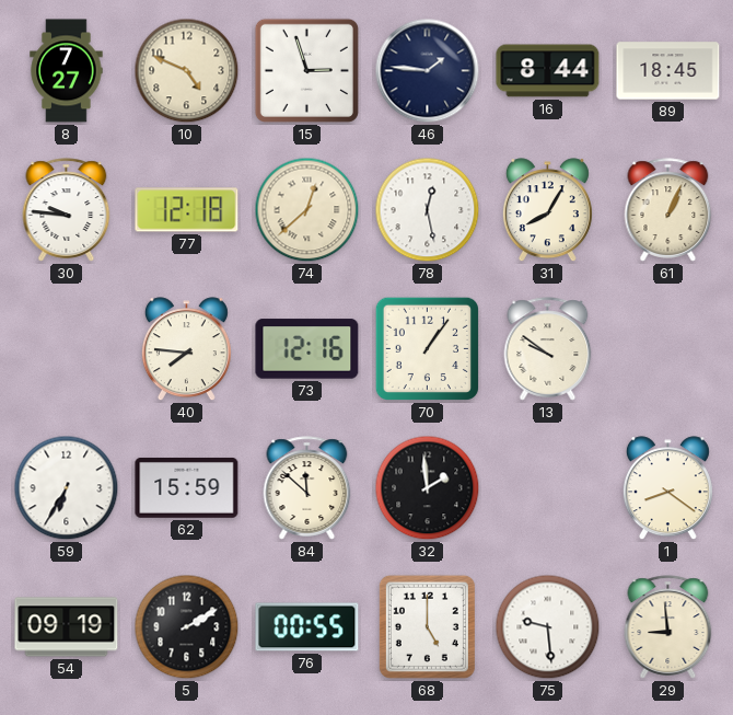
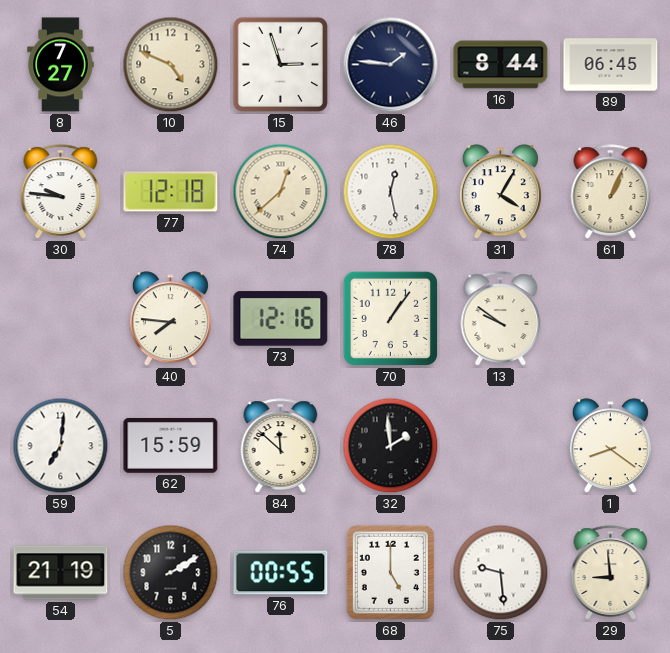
89: 18:45 -> 06:45
31: 8:05 -> 4:05
59: 6:35 -> 7:01
54: 09:19 -> 21:19
